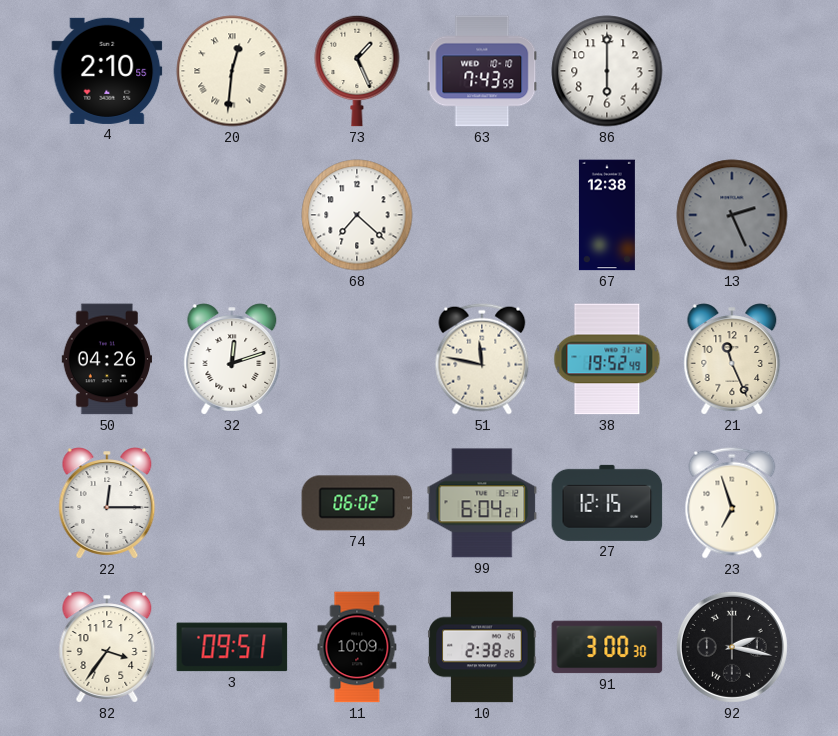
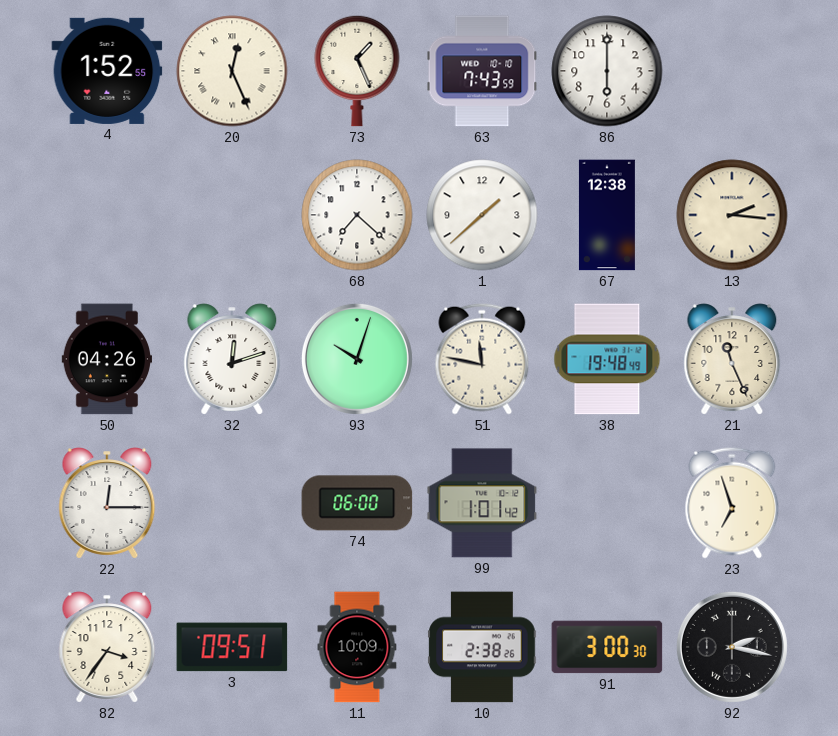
4: 2:10 -> 1:52
20: 12:31 -> 12:26
1: none -> 1:38
13: 2:26 -> 2:16
13 dial: grey -> cream
93: none -> 10:03
38: 19:52 -> 19:48
74: 06:02 -> 06:00
99: 6:04 -> 1:01
27: 12:15 -> none
